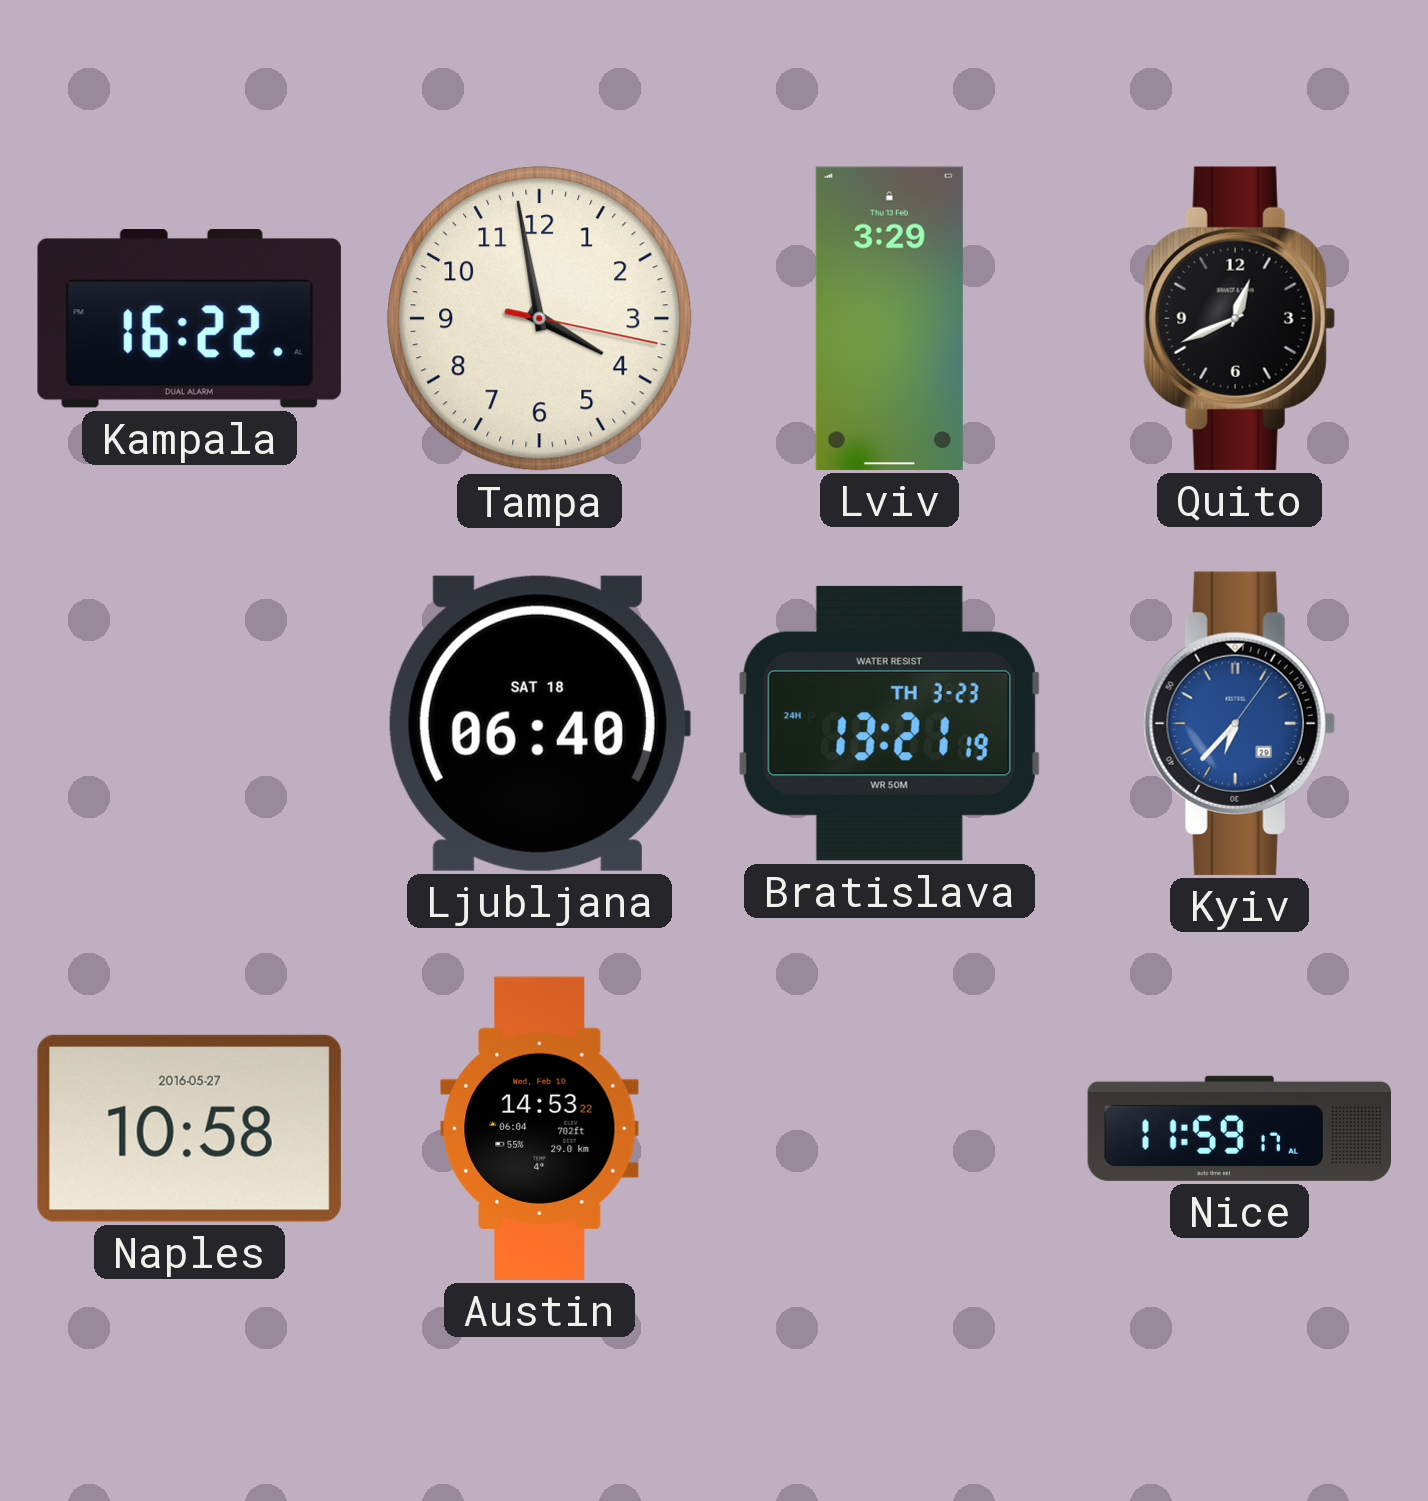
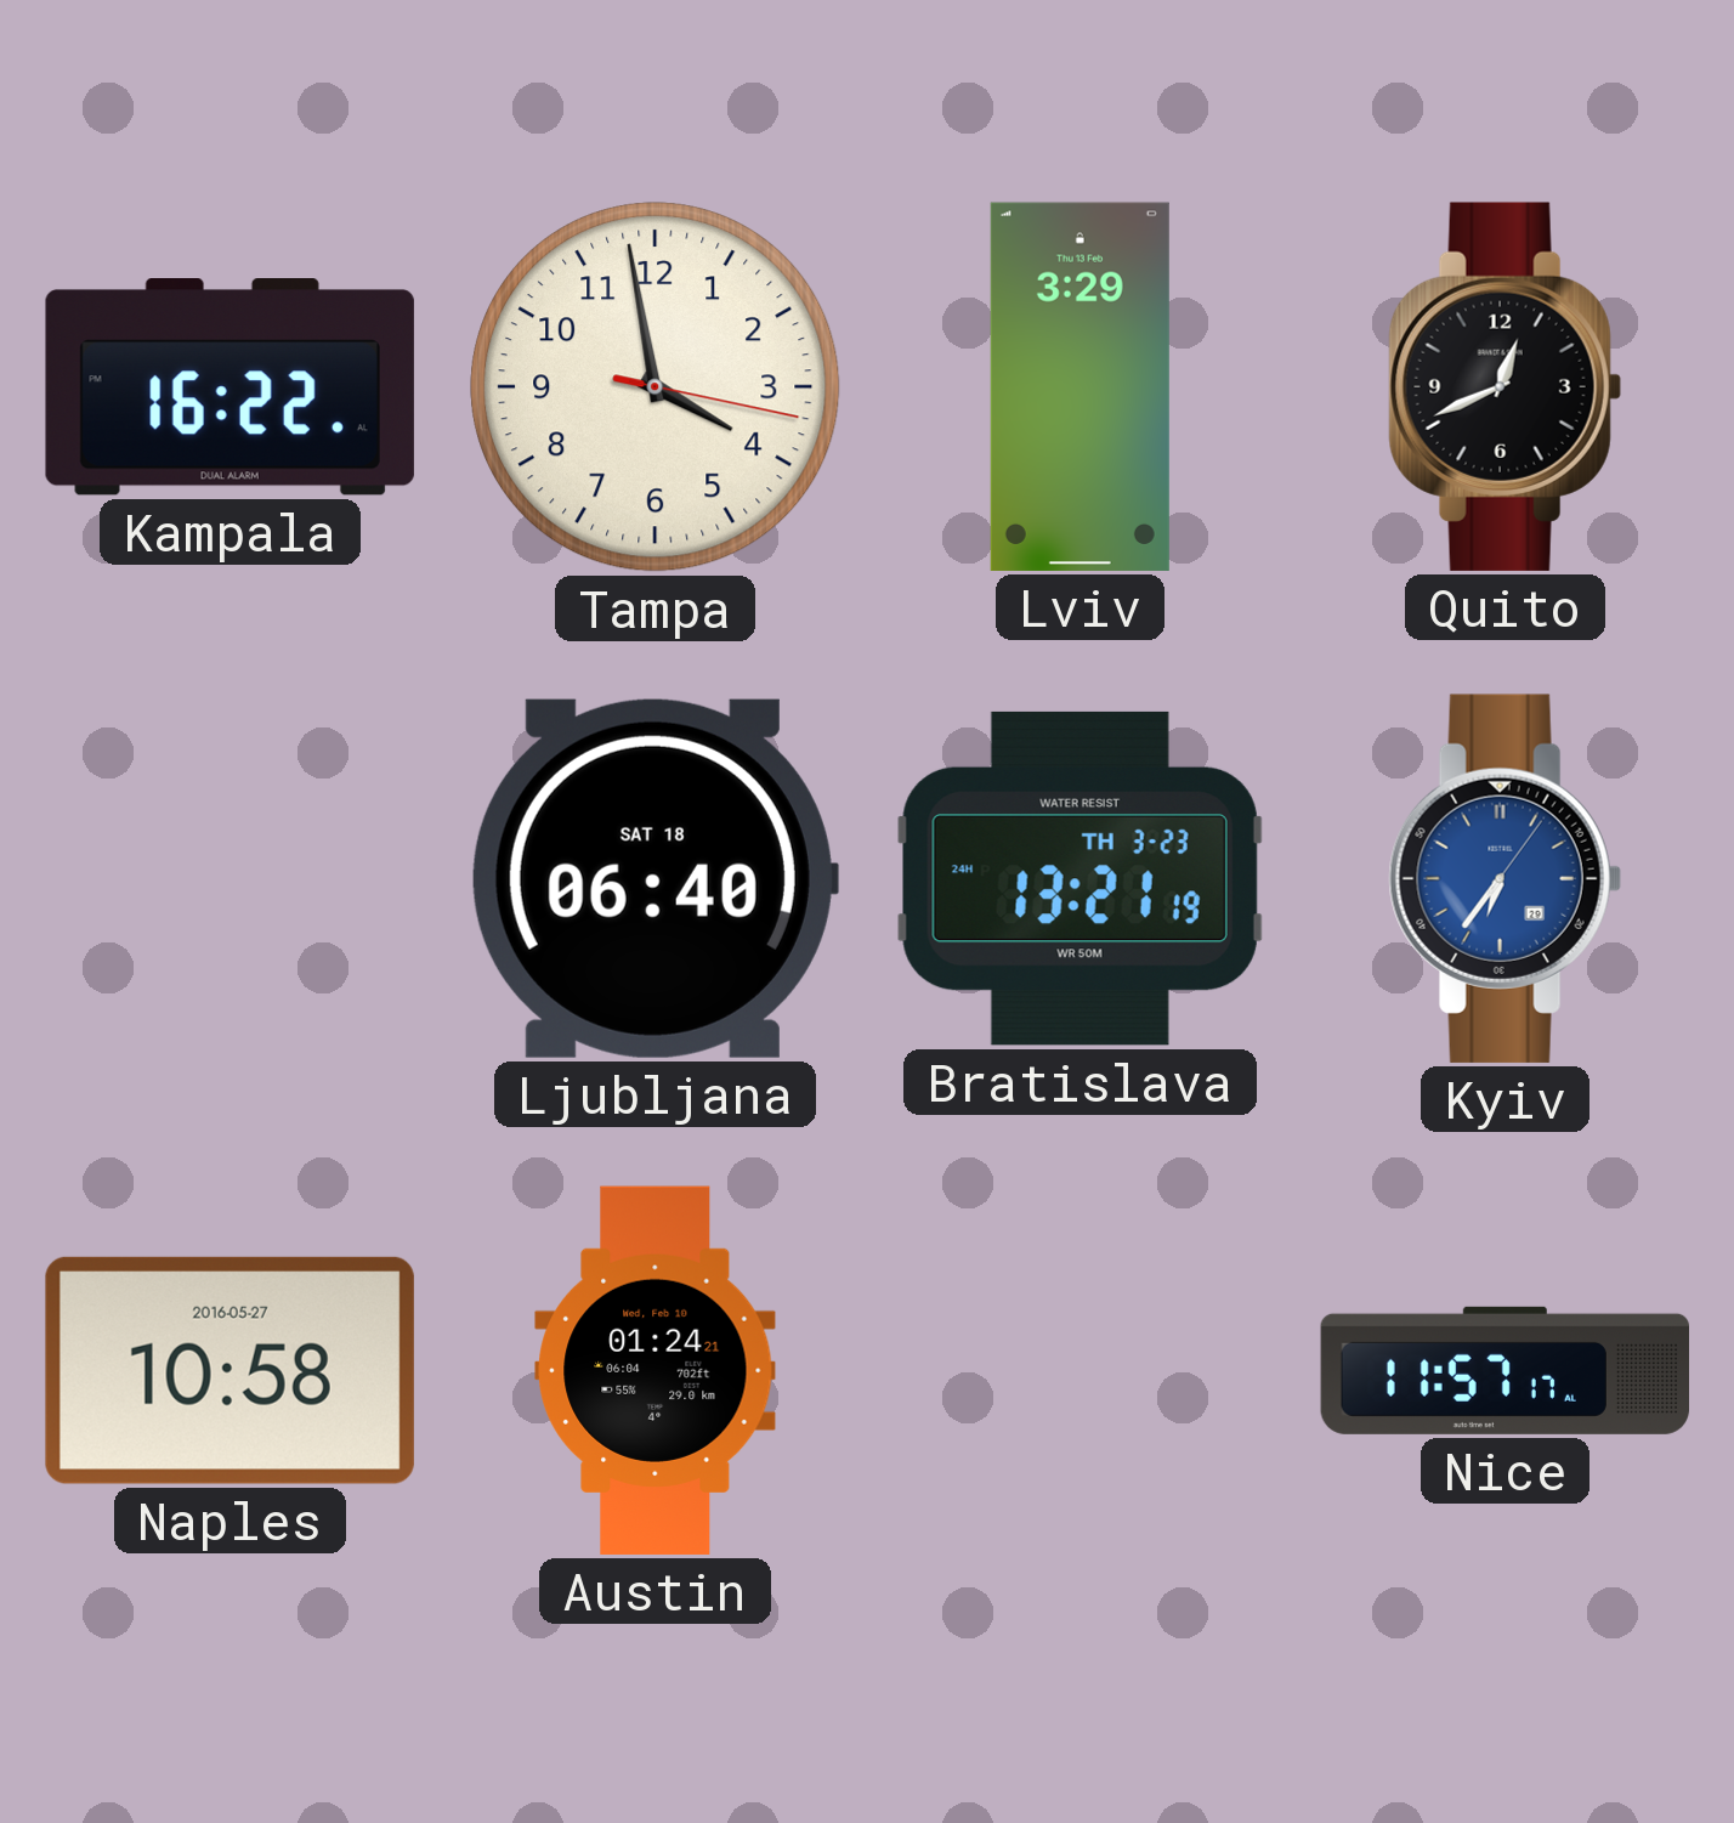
Kyiv: 6:37 -> 6:36
Austin: 14:53 -> 01:24
Nice: 11:59 -> 11:57
